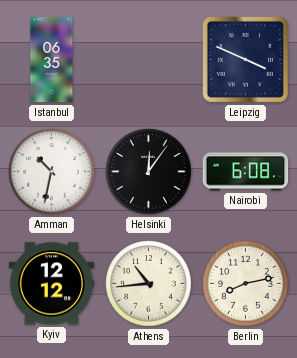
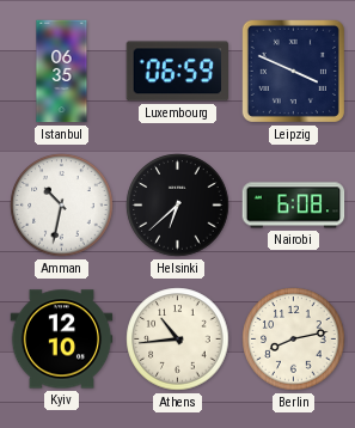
Luxembourg: none -> 06:59
Helsinki: 12:06 -> 6:38
Kyiv: 12:12 -> 12:10
